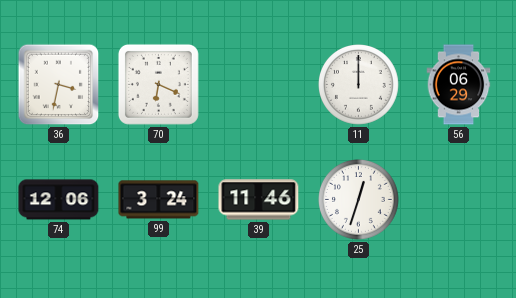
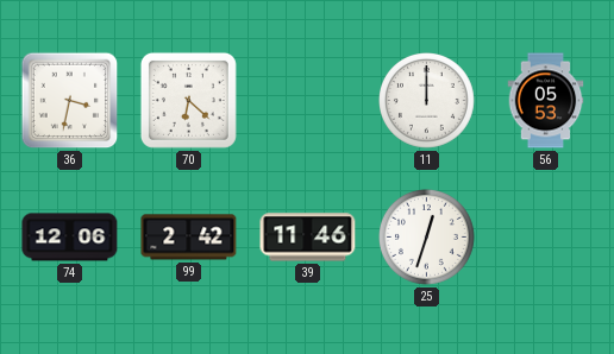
70: 6:19 -> 6:22
56: 06:29 -> 05:53
99: 3:24 -> 2:42
